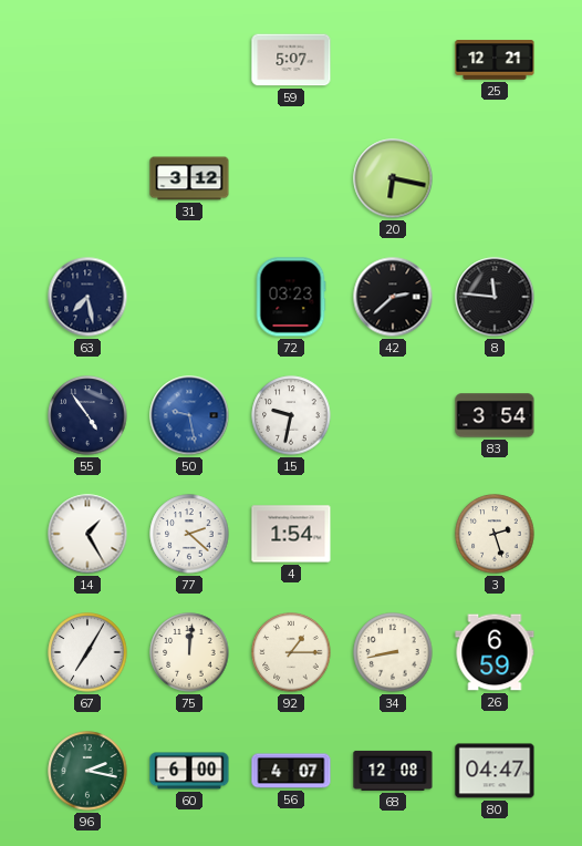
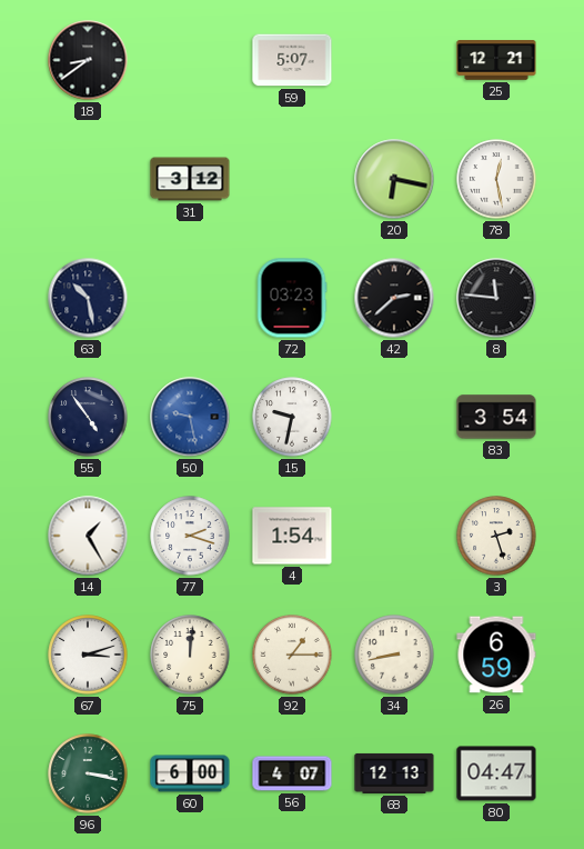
18: none -> 8:39
78: none -> 12:28
63: 7:28 -> 10:28
77: 2:22 -> 2:18
67: 7:05 -> 3:12
96: 2:17 -> 3:17
68: 12:08 -> 12:13
